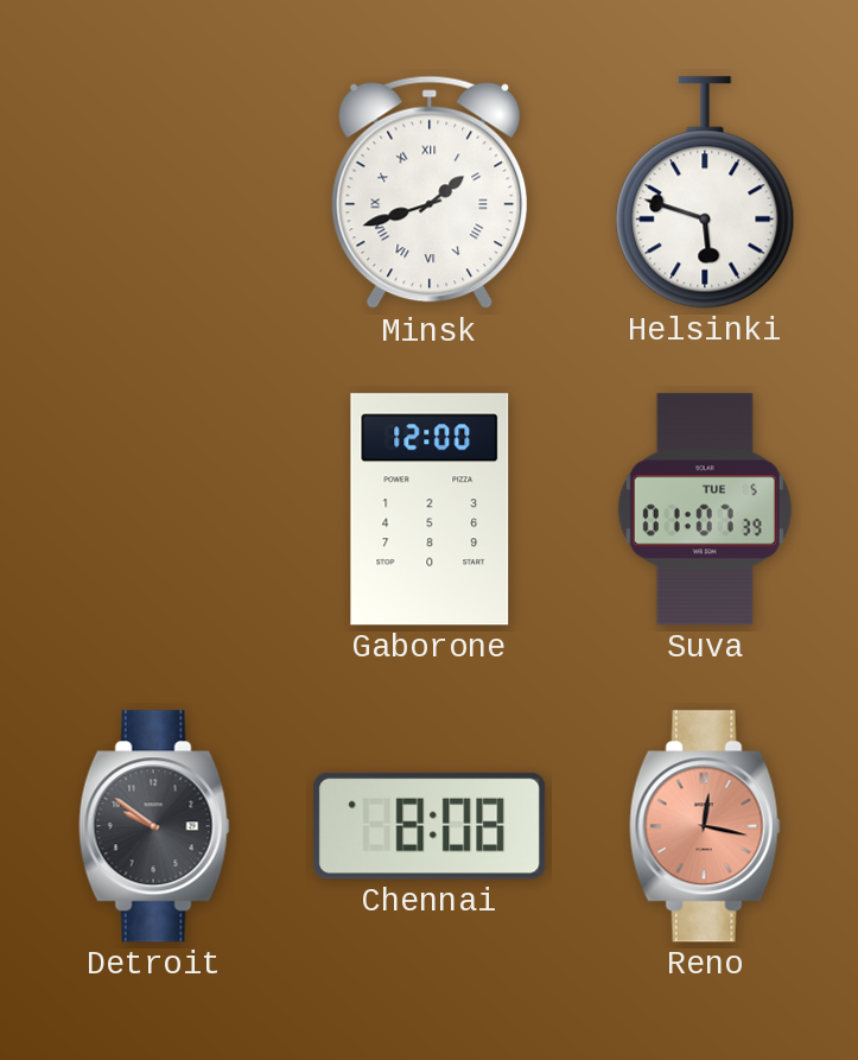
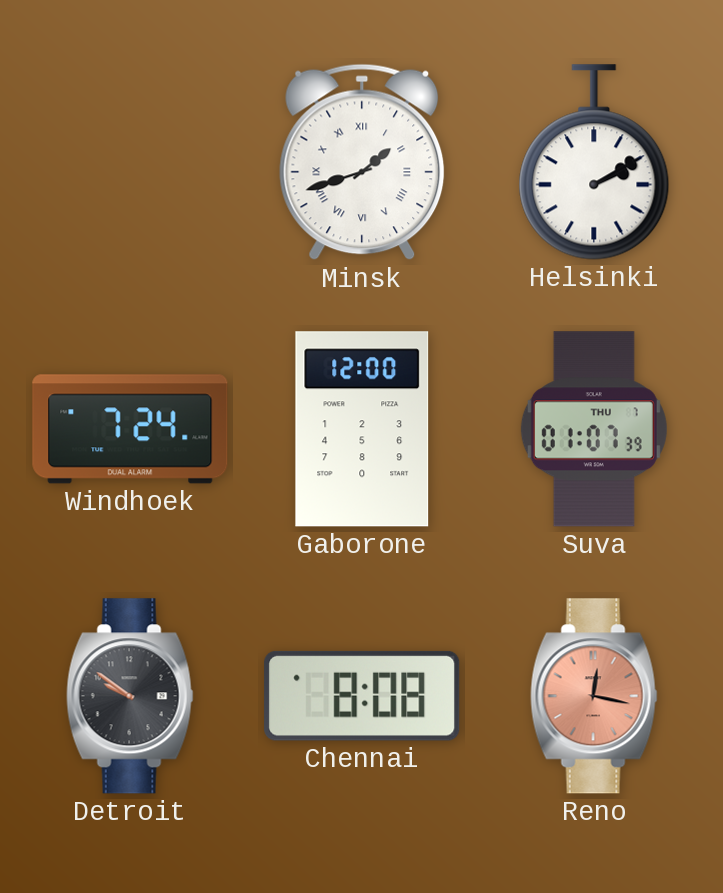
Helsinki: 5:48 -> 2:10
Windhoek: none -> 7:24
Suva date: TUE 5 -> THU 7
